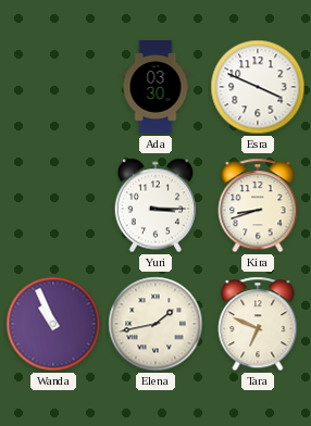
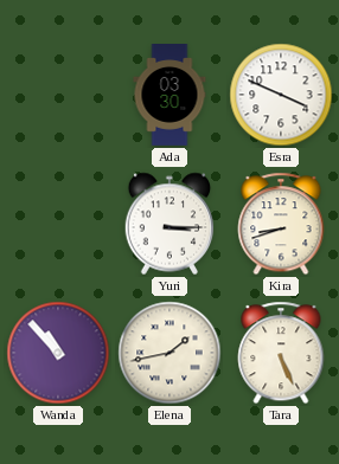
Wanda: 10:56 -> 10:53
Tara: 6:49 -> 5:26
